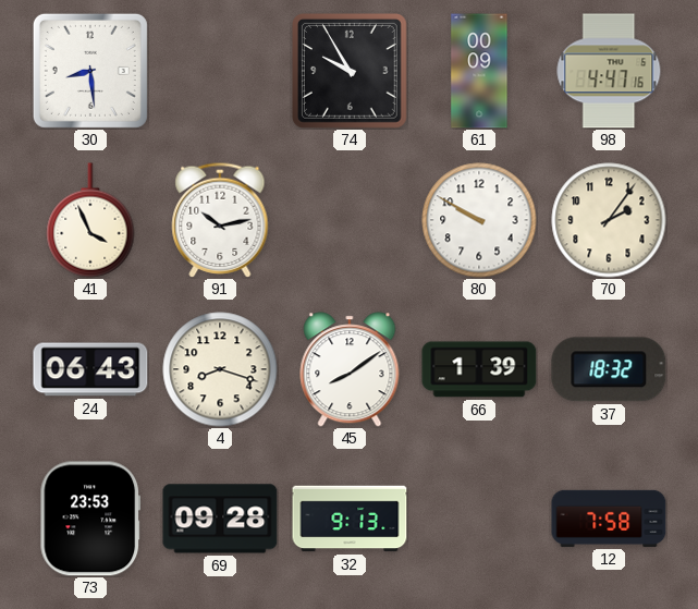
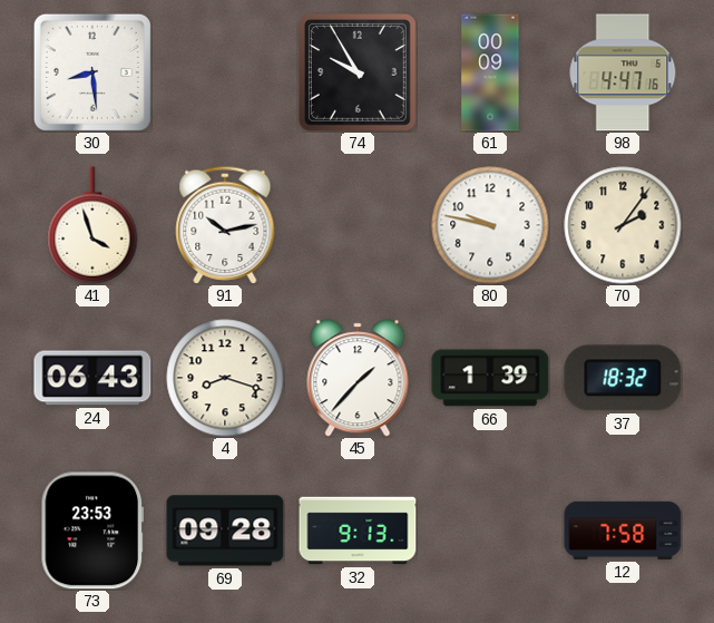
41: 3:56 -> 3:57
80: 9:50 -> 9:47
45: 8:09 -> 1:37
